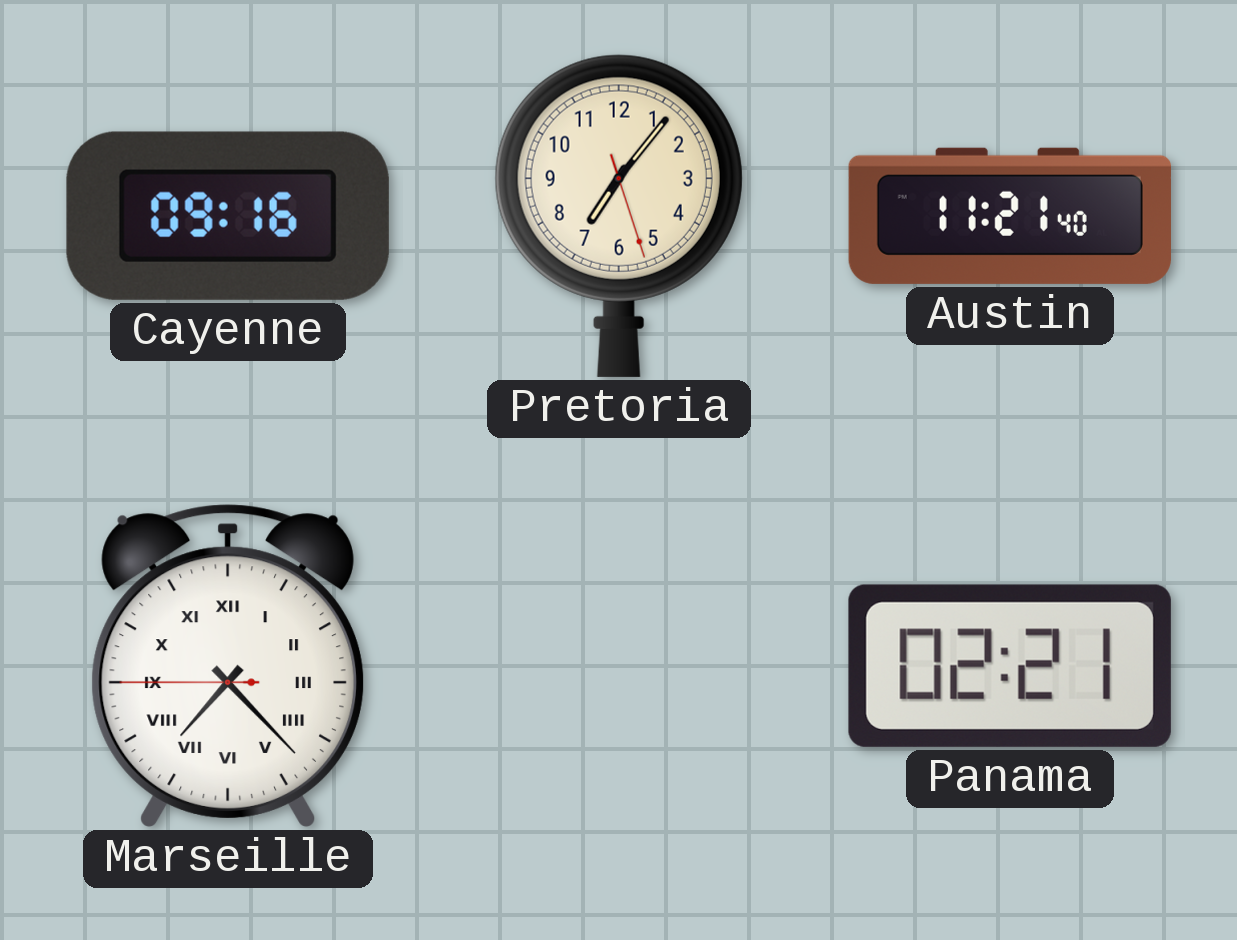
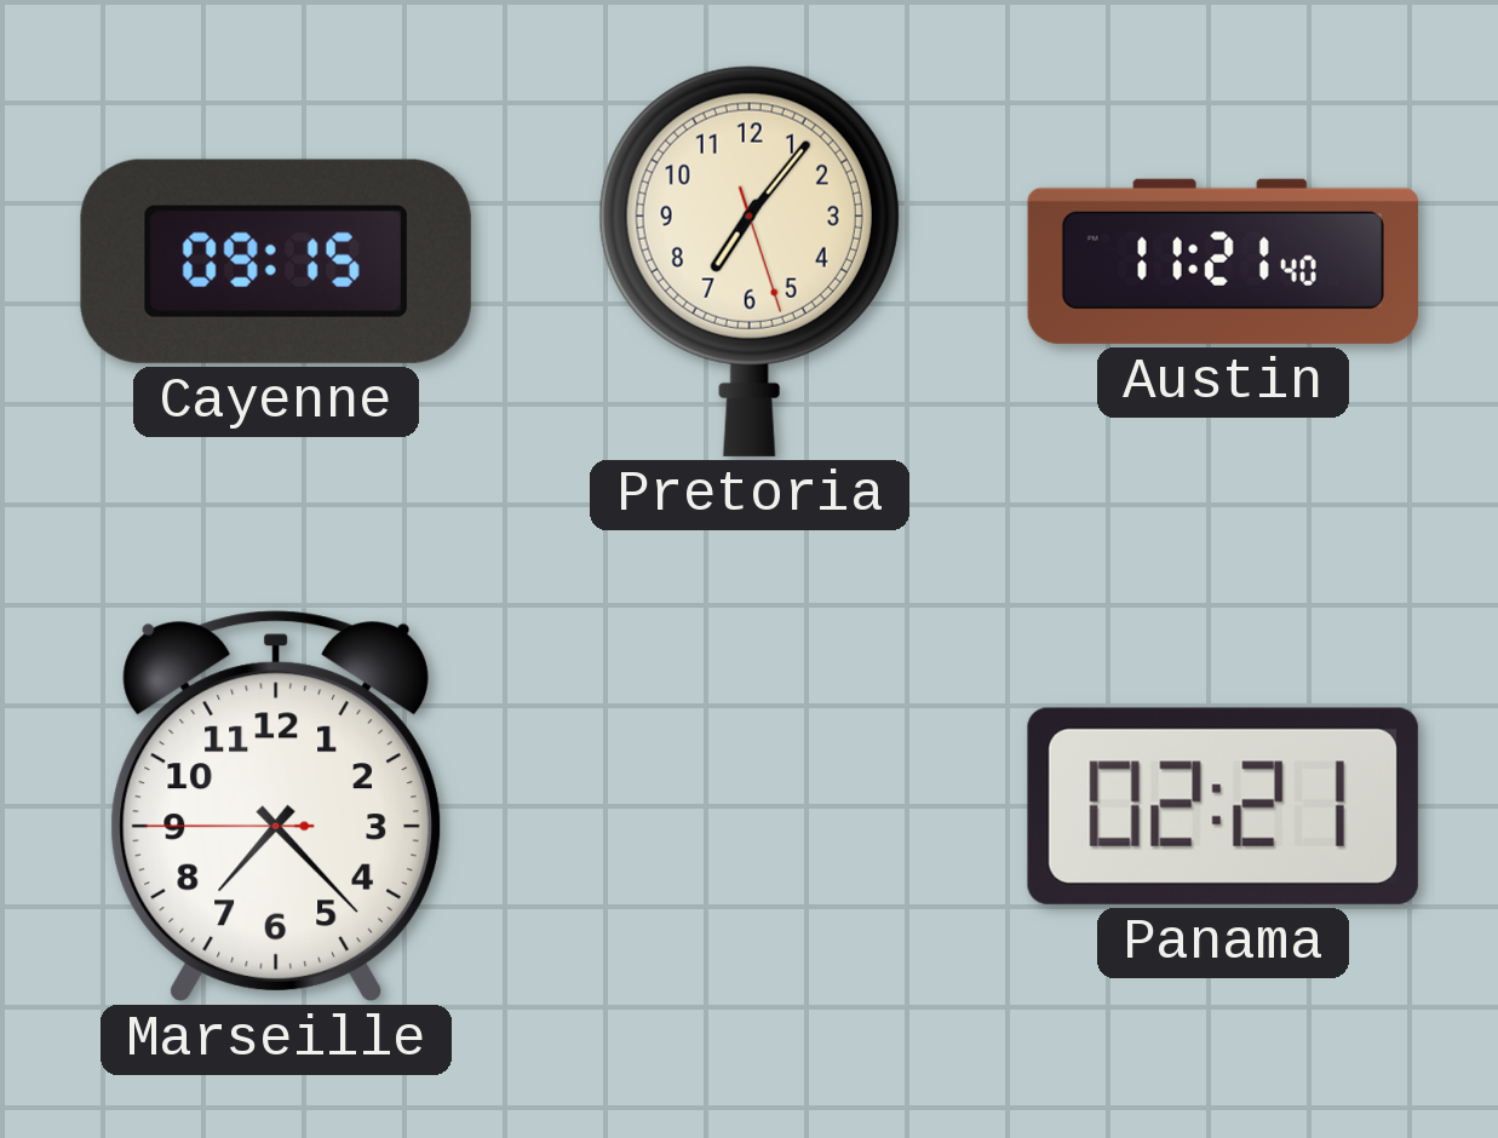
Cayenne: 09:16 -> 09:15
Marseille numerals: Roman -> Arabic
